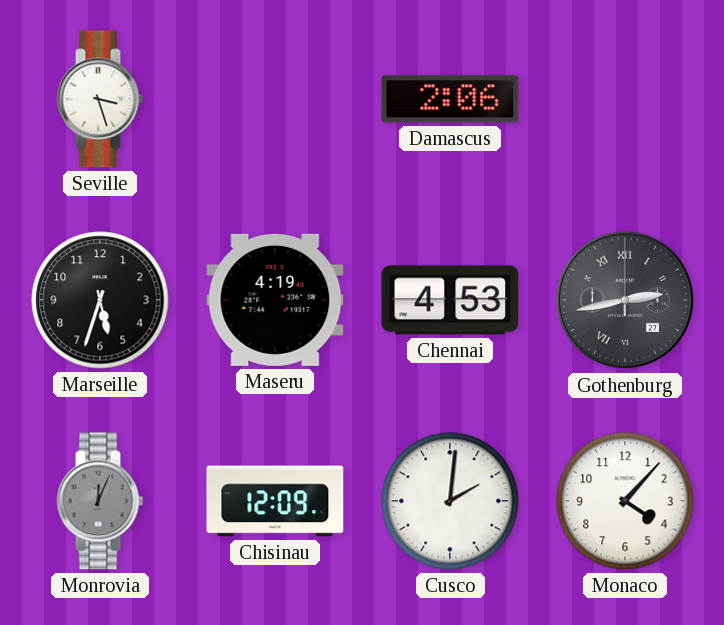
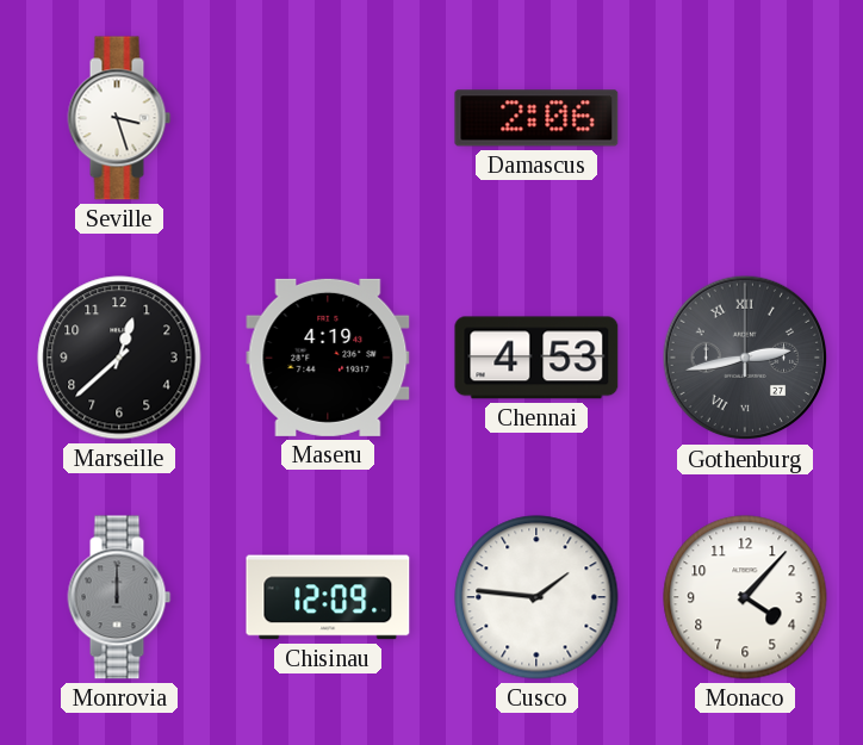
Marseille: 5:33 -> 12:38
Monrovia: 12:04 -> 12:00
Cusco: 2:01 -> 1:46
